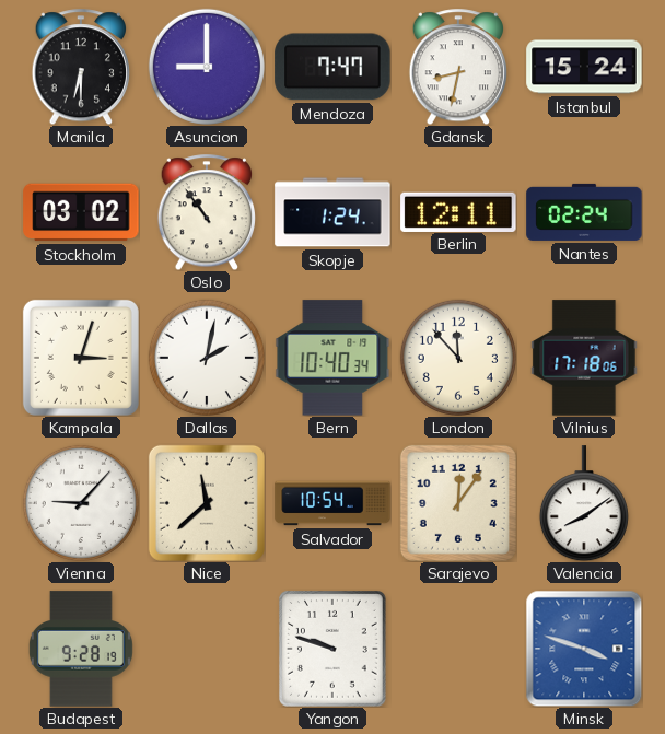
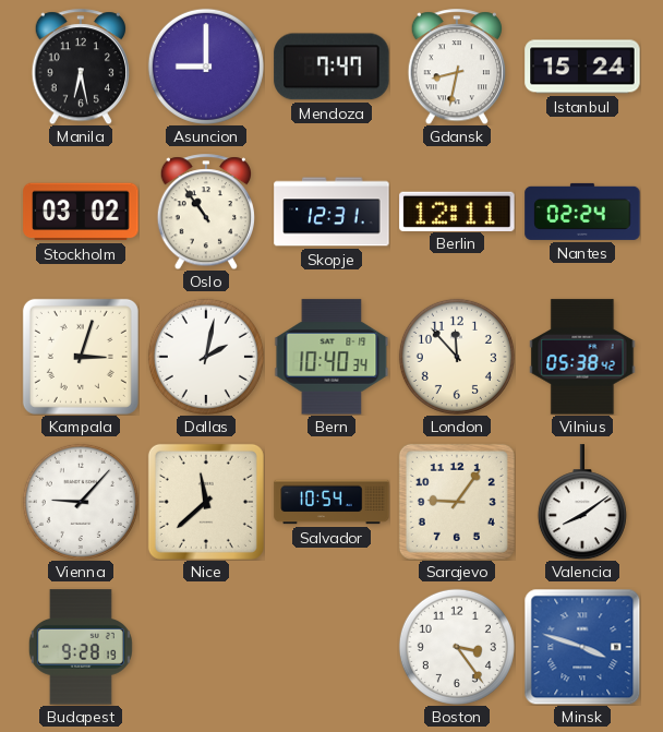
Manila: 6:30 -> 6:28
Skopje: 1:24 -> 12:31
Vilnius: 17:18 -> 05:38
Sarajevo: 12:06 -> 9:06
Yangon: 9:48 -> none
Boston: none -> 3:24
